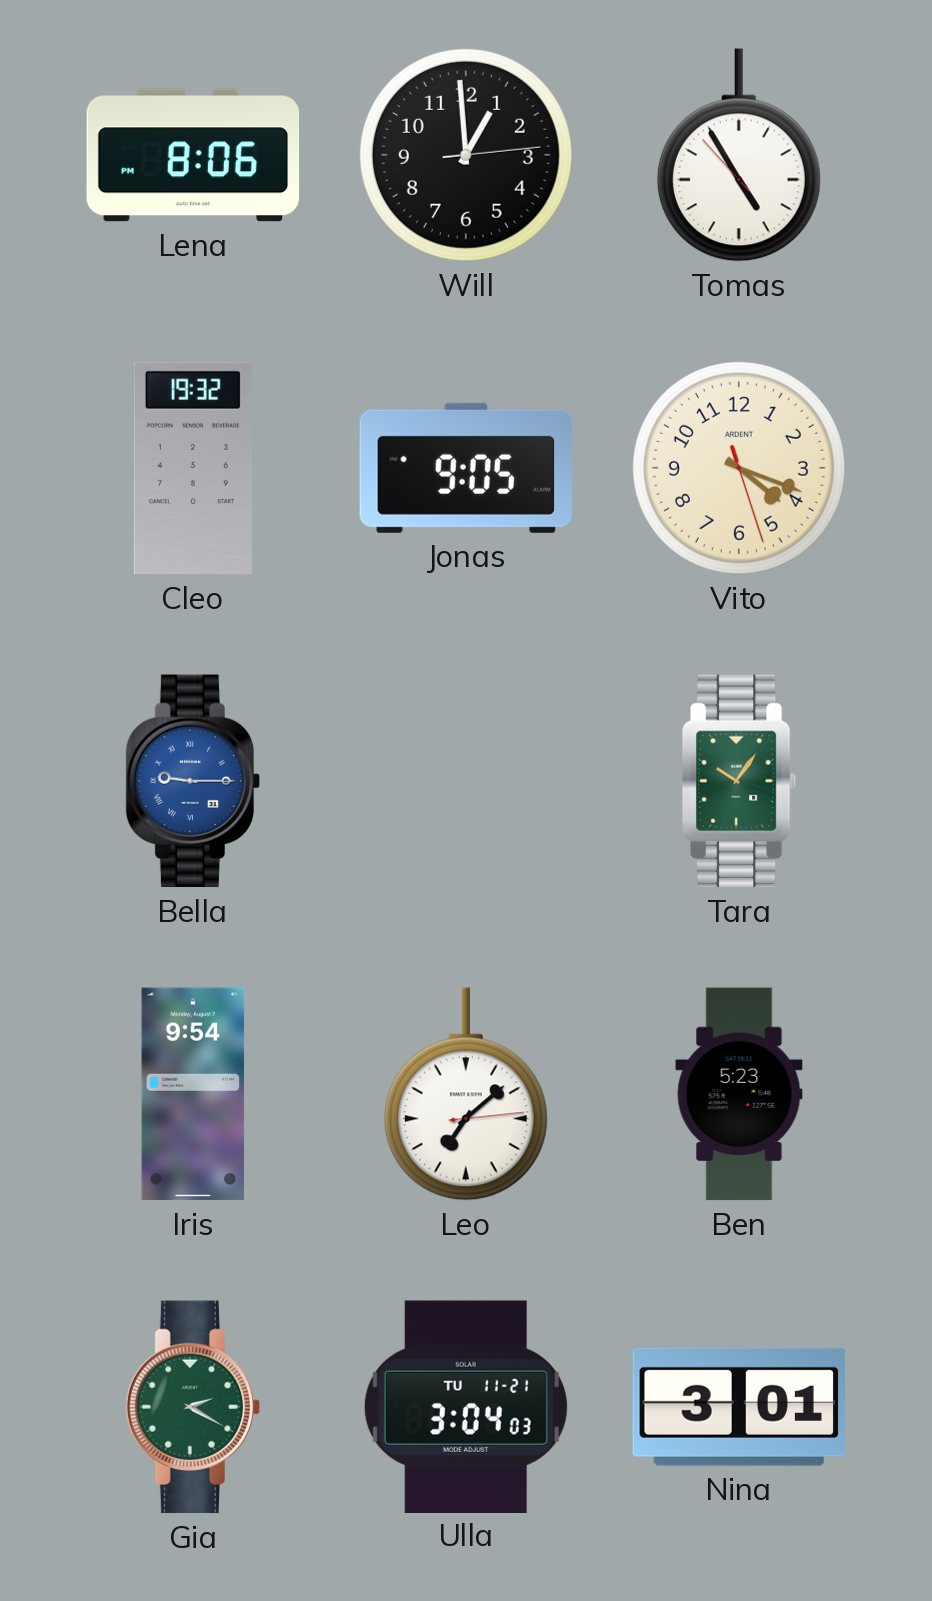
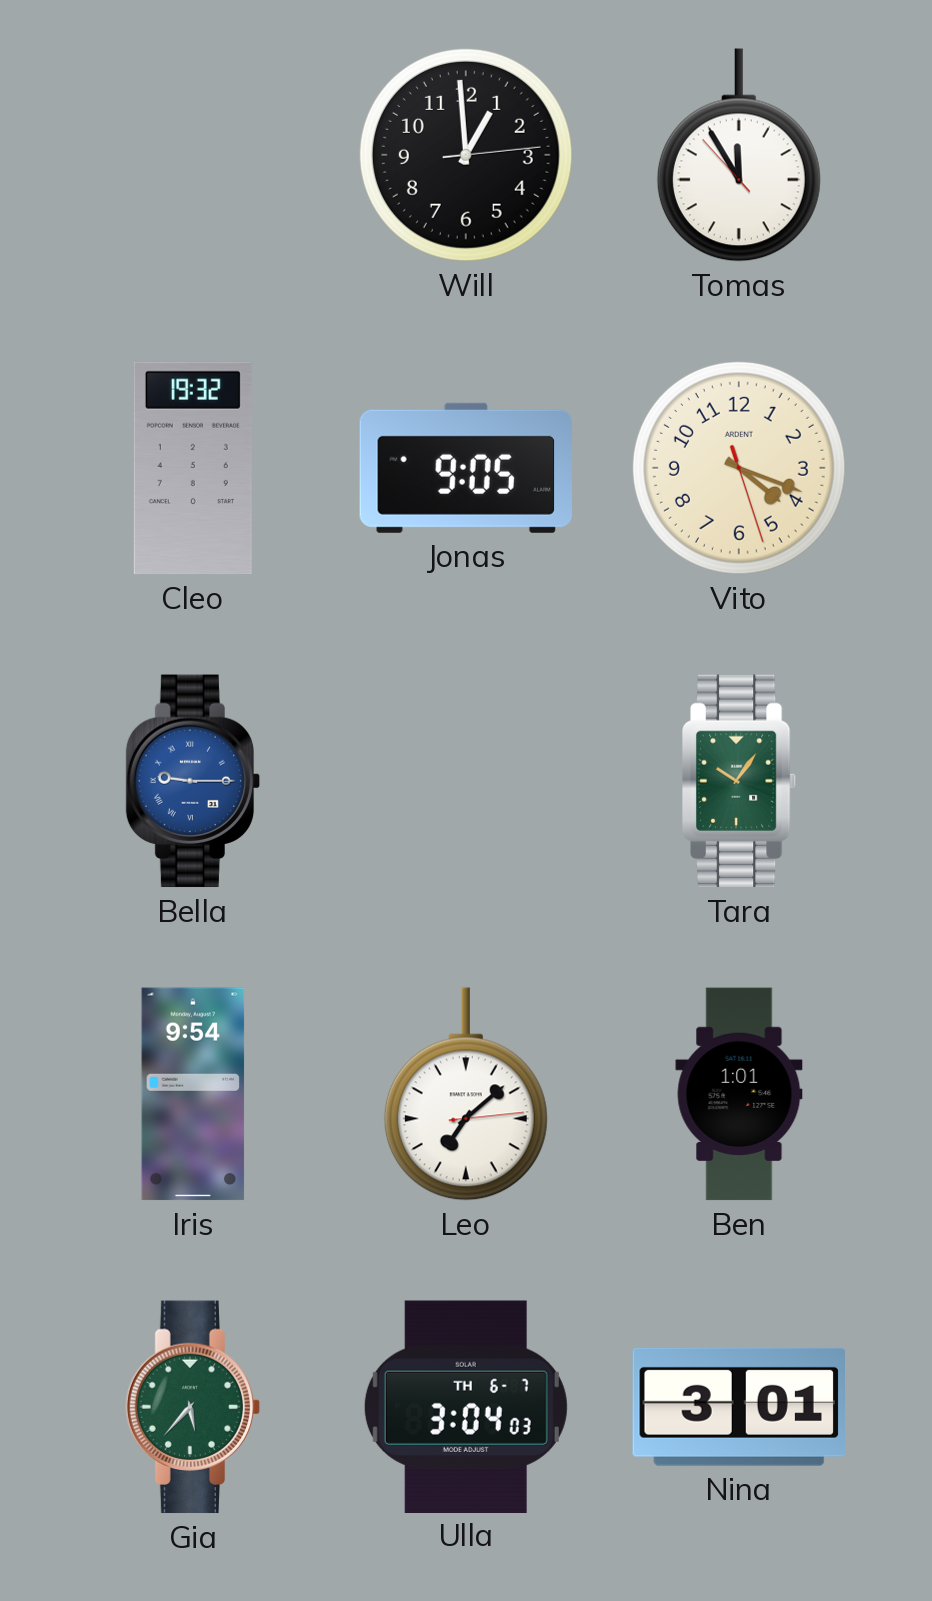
Lena: 8:06 -> none
Tomas: 4:54 -> 11:54
Ben: 5:23 -> 1:01
Gia: 2:20 -> 5:37
Ulla date: TU 11-21 -> TH 6-7
